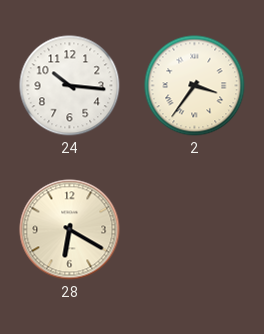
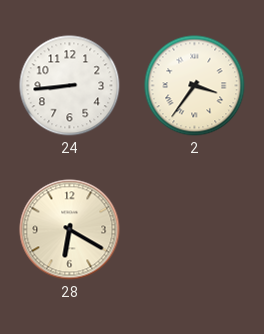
24: 10:16 -> 8:44
